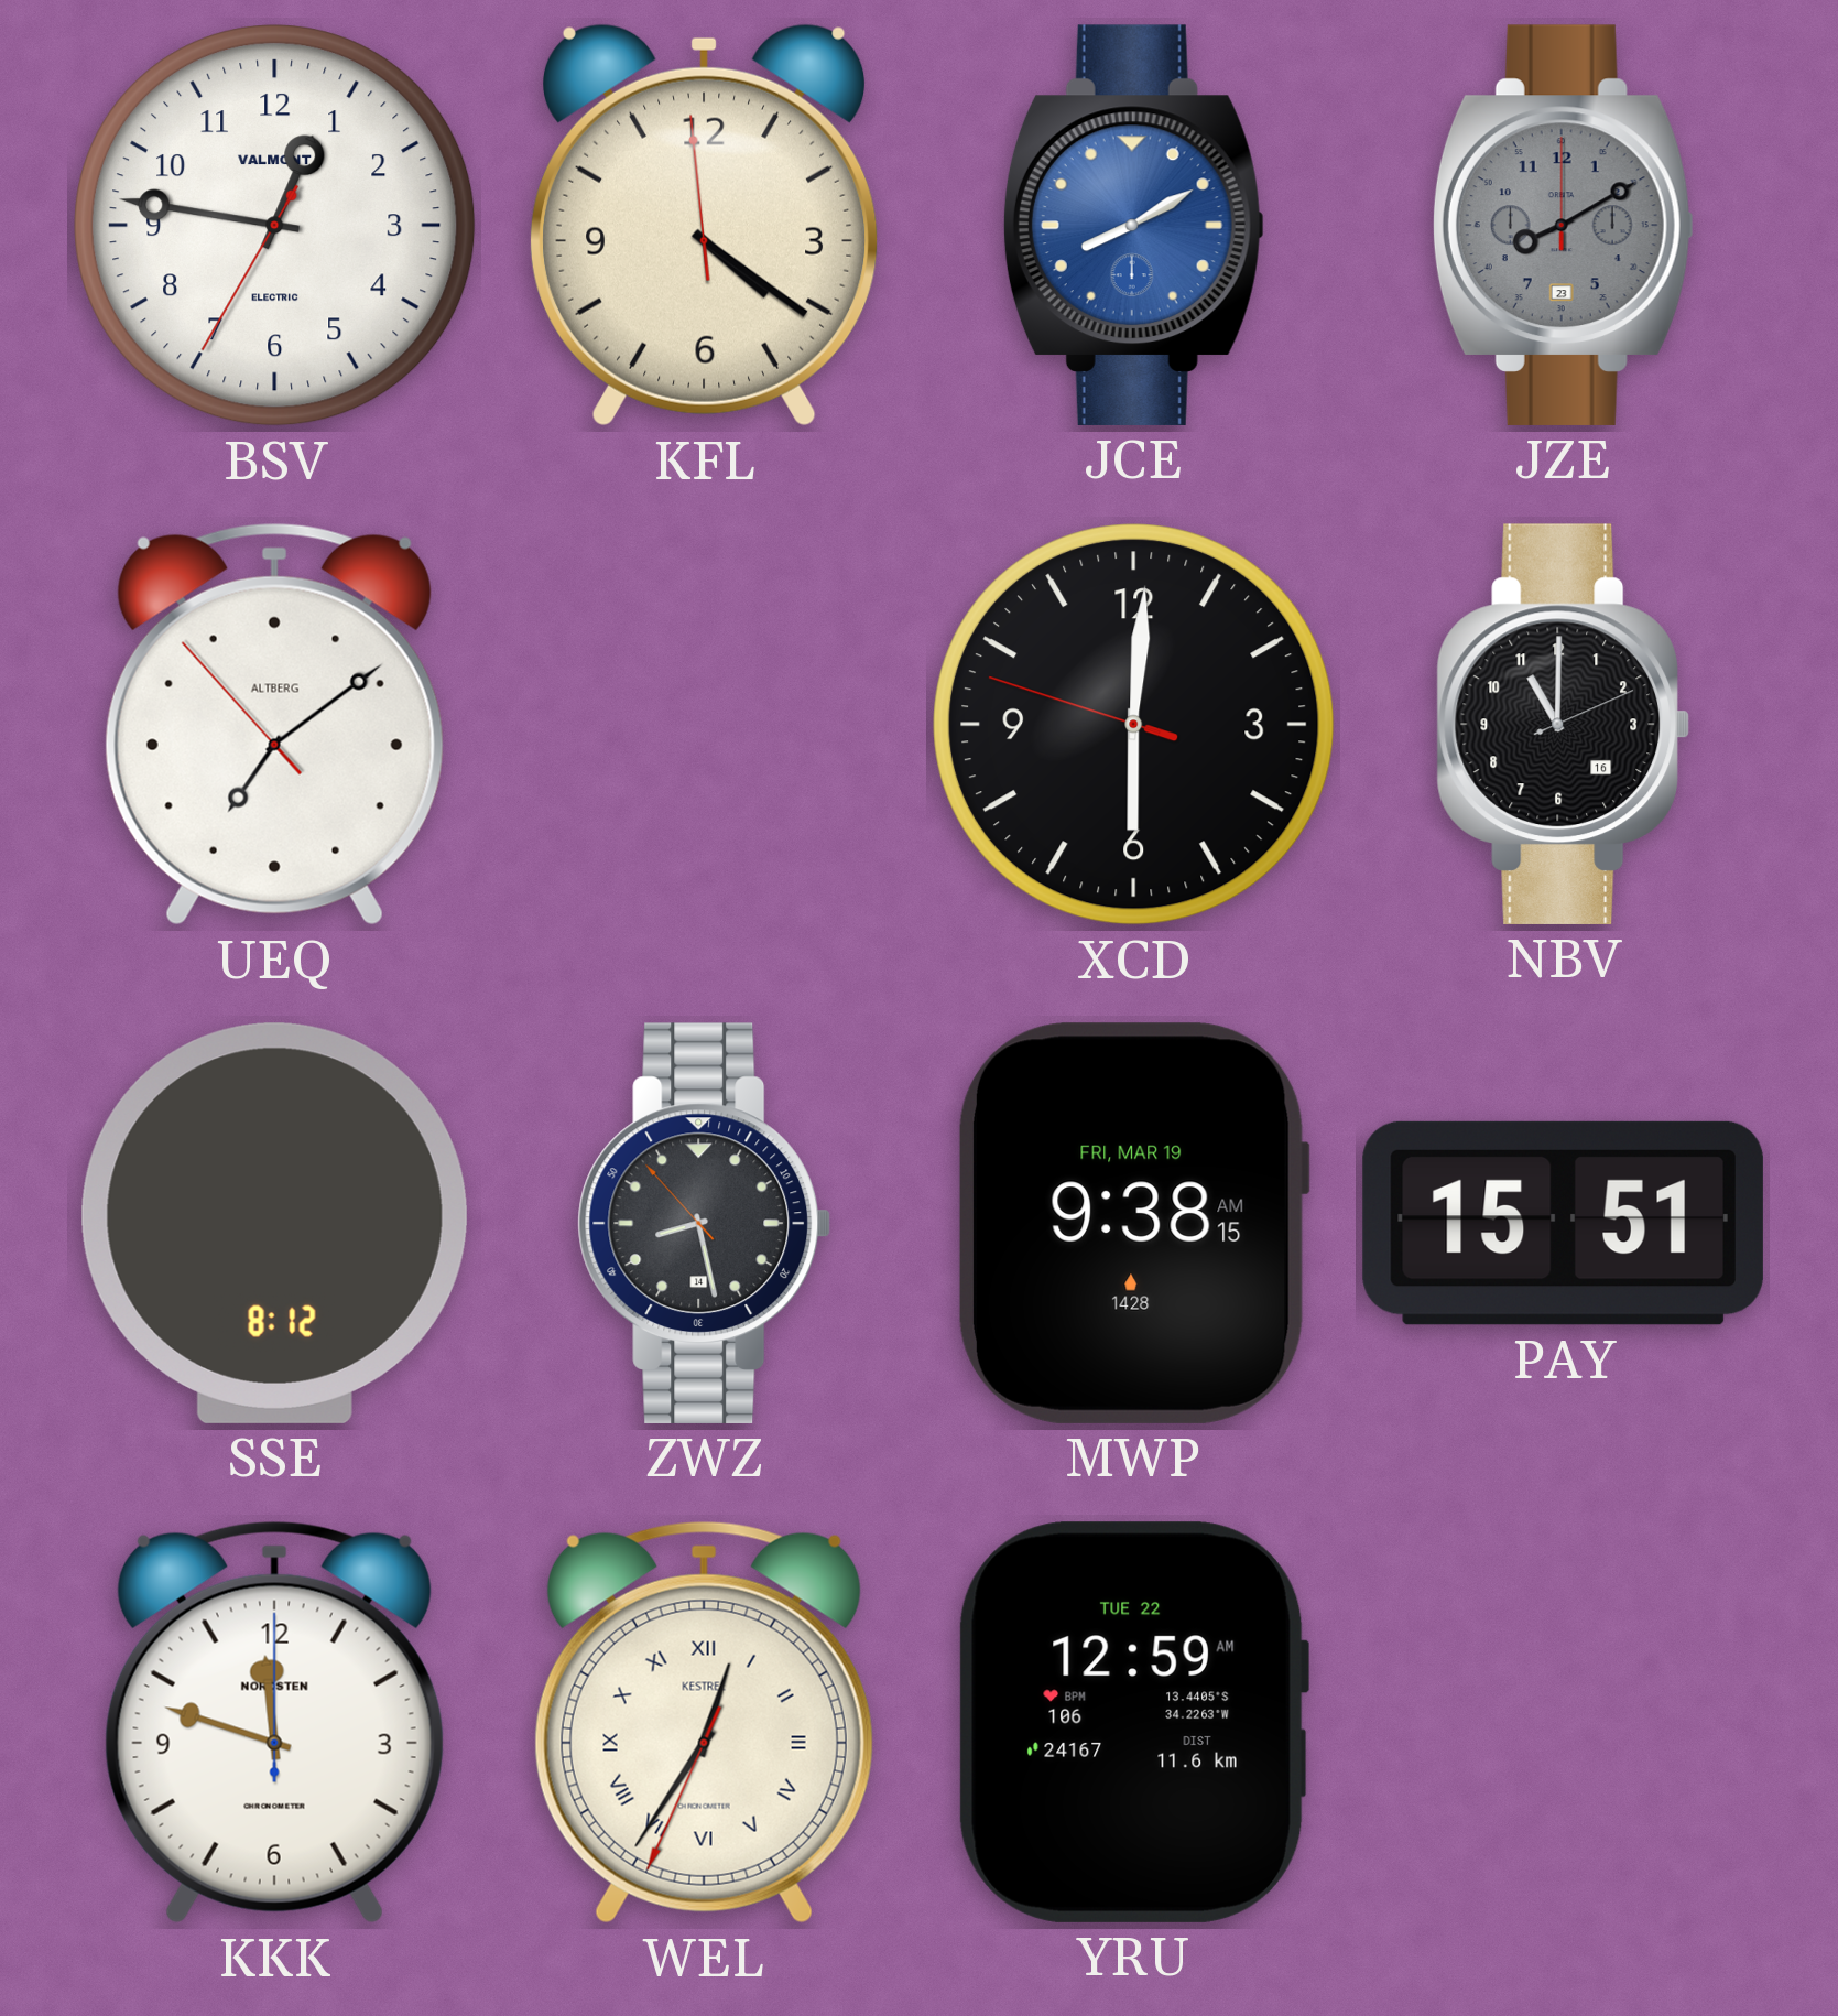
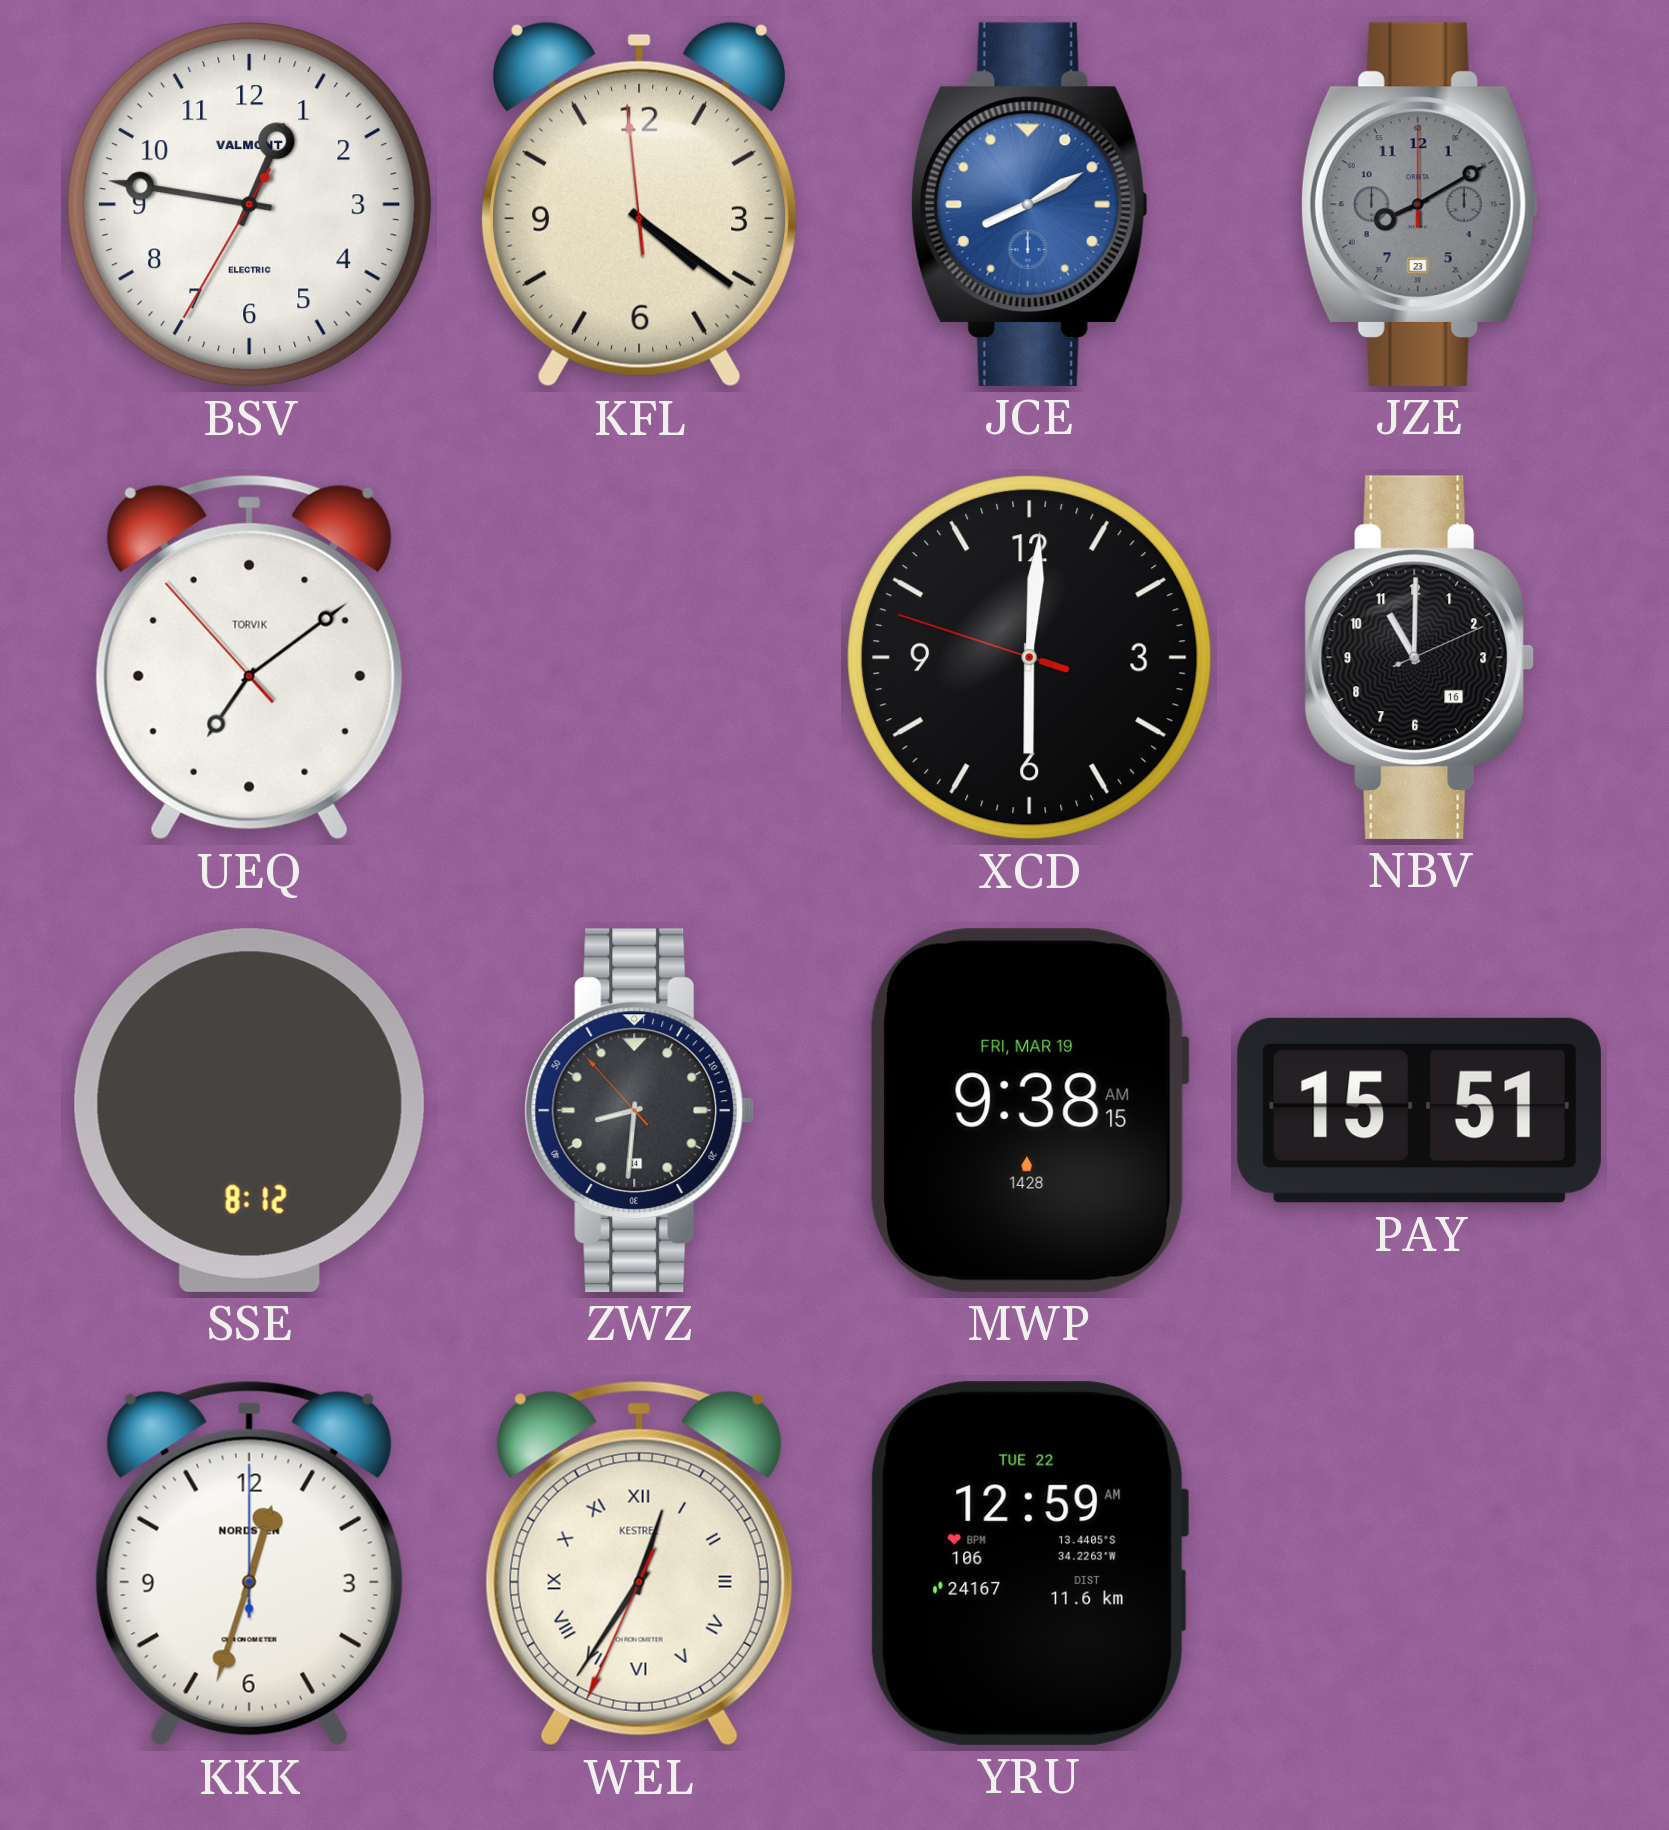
UEQ brand: ALTBERG -> TORVIK
ZWZ: 8:27 -> 8:30
KKK: 11:48 -> 12:33
